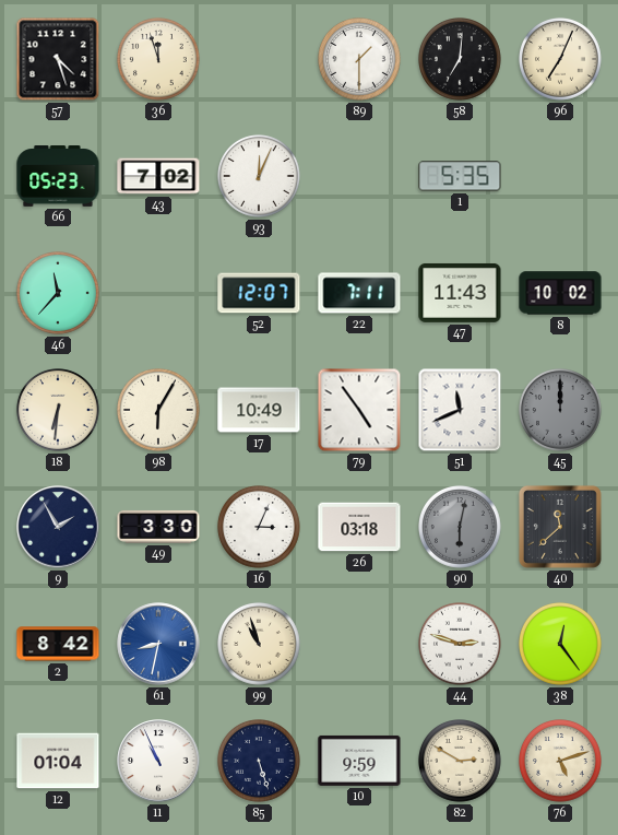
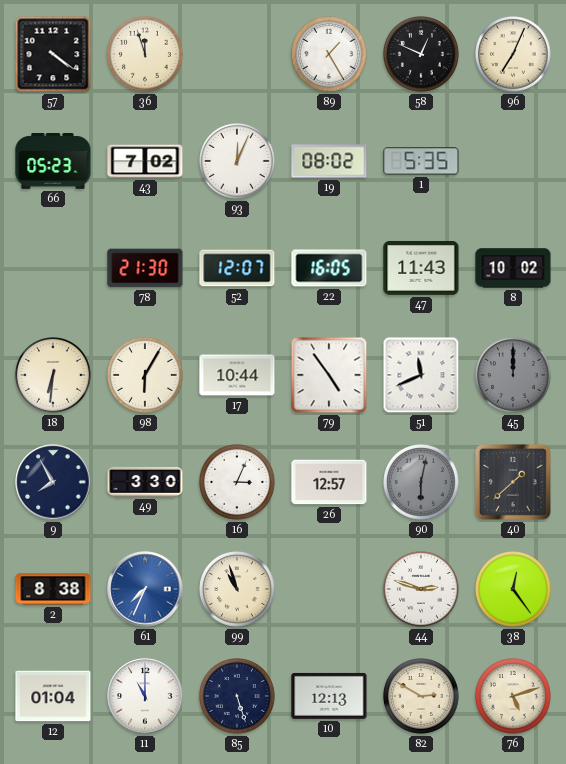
57: 4:27 -> 4:21
89: 1:30 -> 1:25
58: 7:01 -> 12:49
19: none -> 08:02
46: 11:37 -> none
78: none -> 21:30
22: 7:11 -> 16:05
17: 10:49 -> 10:44
9: 1:55 -> 7:55
26: 03:18 -> 12:57
40: 11:38 -> 1:38
2: 8:42 -> 8:38
61: 8:32 -> 7:34
11: 10:56 -> 11:00
10: 9:59 -> 12:13
